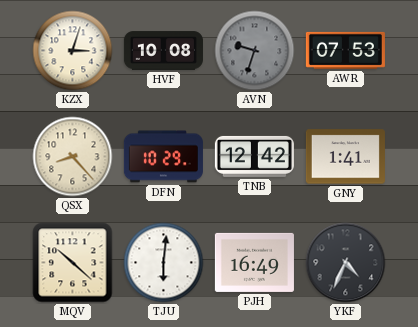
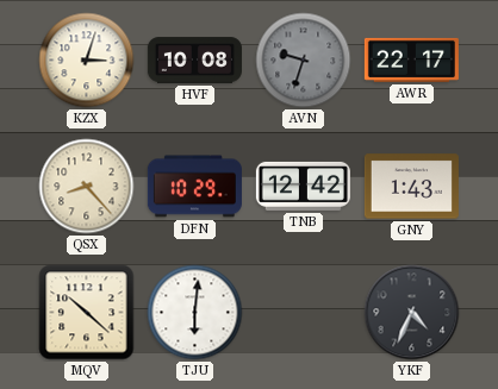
AWR: 07:53 -> 22:17
GNY: 1:41 -> 1:43
PJH: 16:49 -> none
